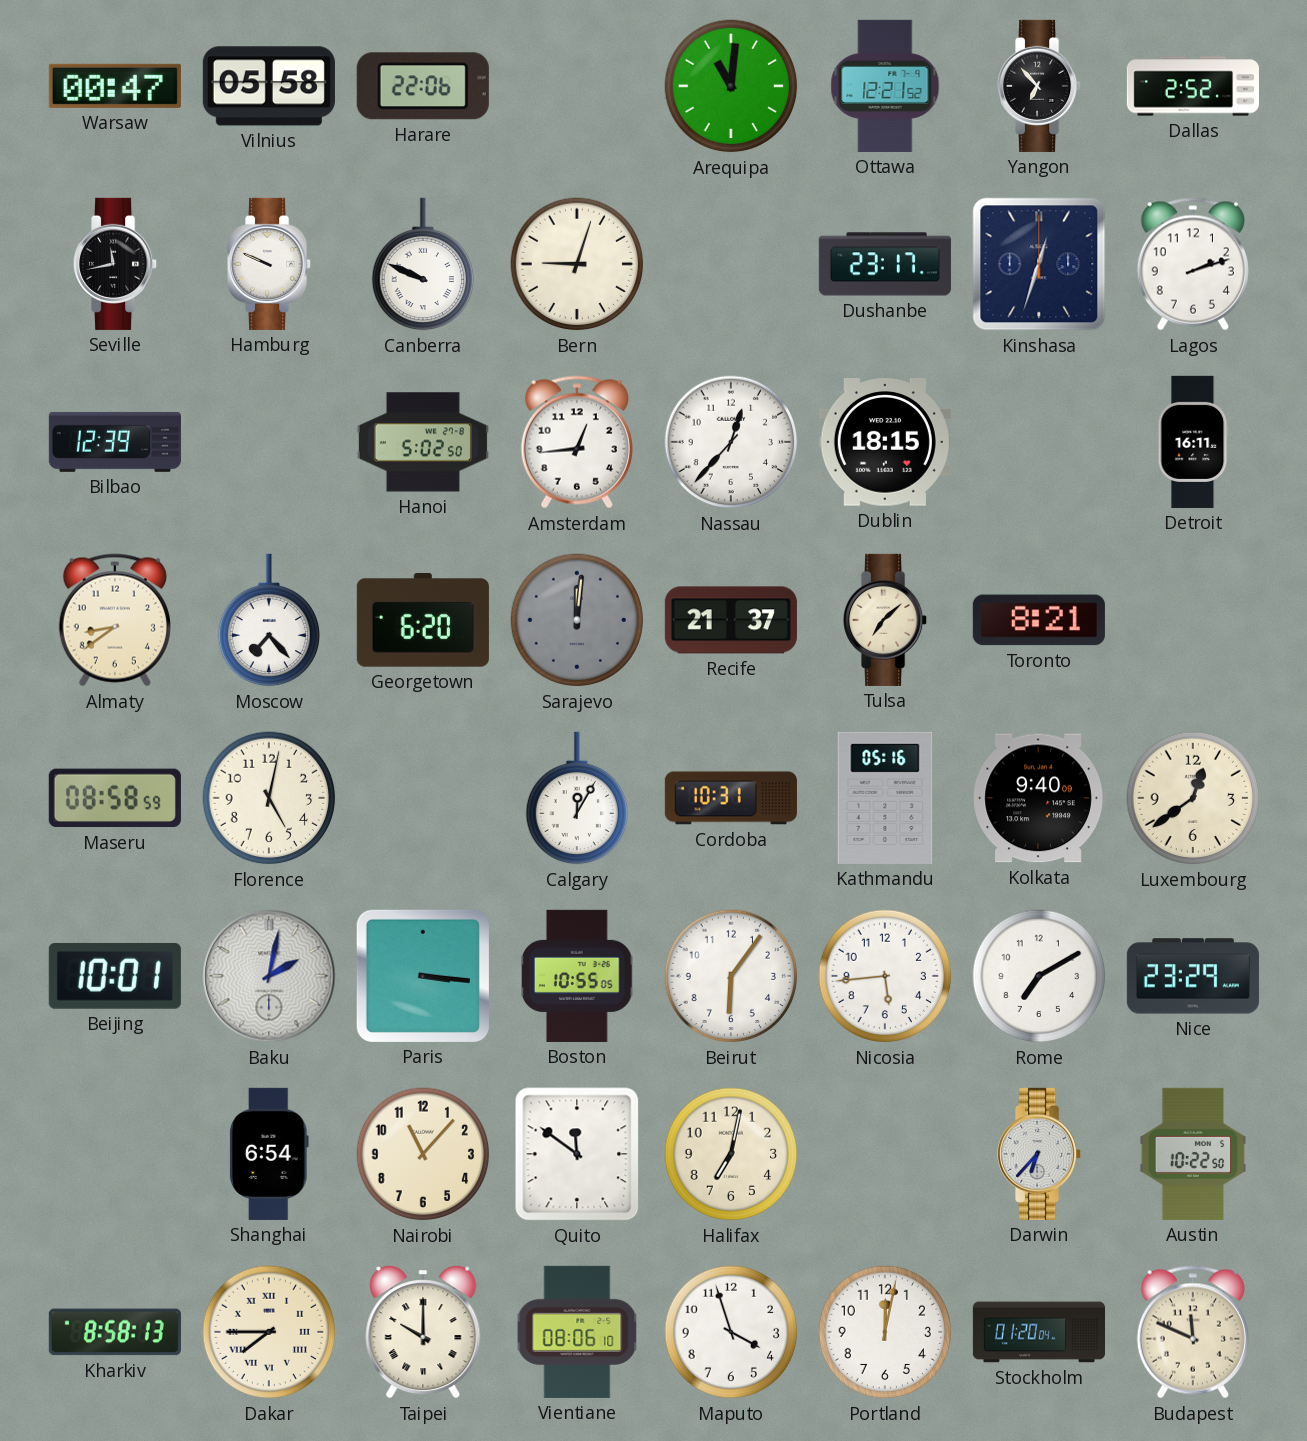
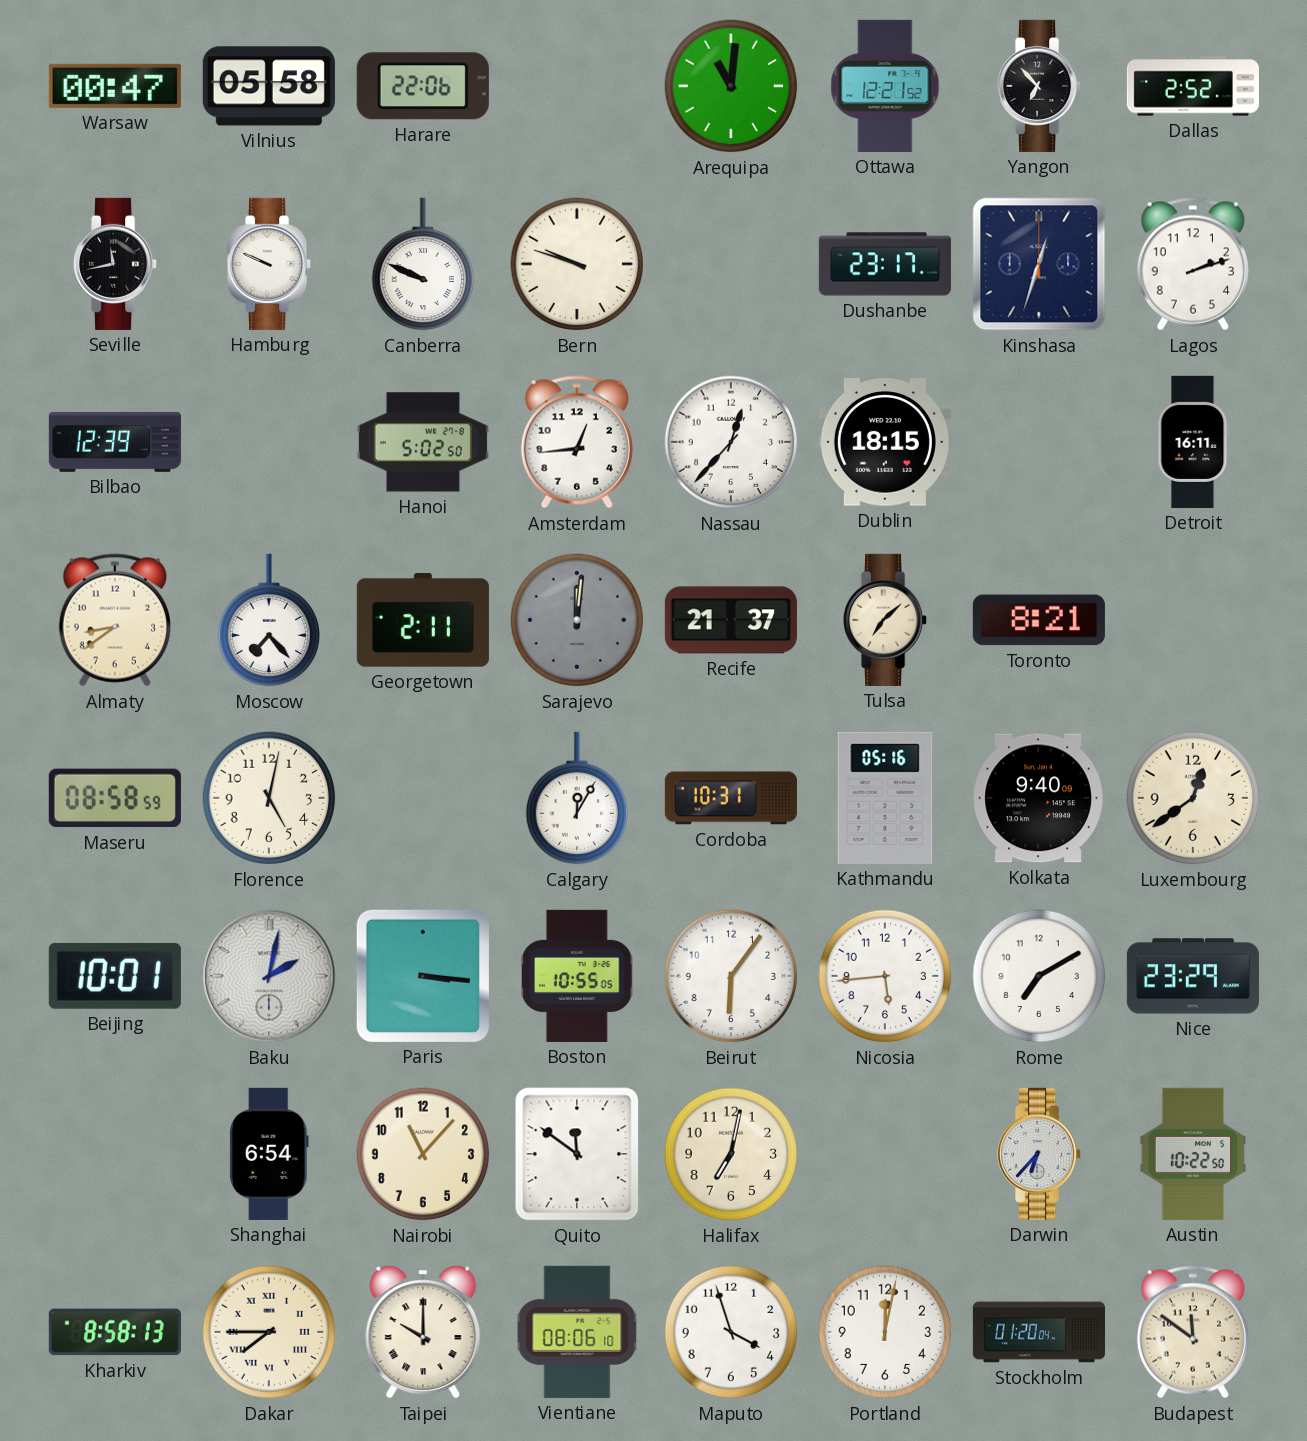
Bern: 9:03 -> 9:48
Georgetown: 6:20 -> 2:11
Budapest: 11:49 -> 11:51
